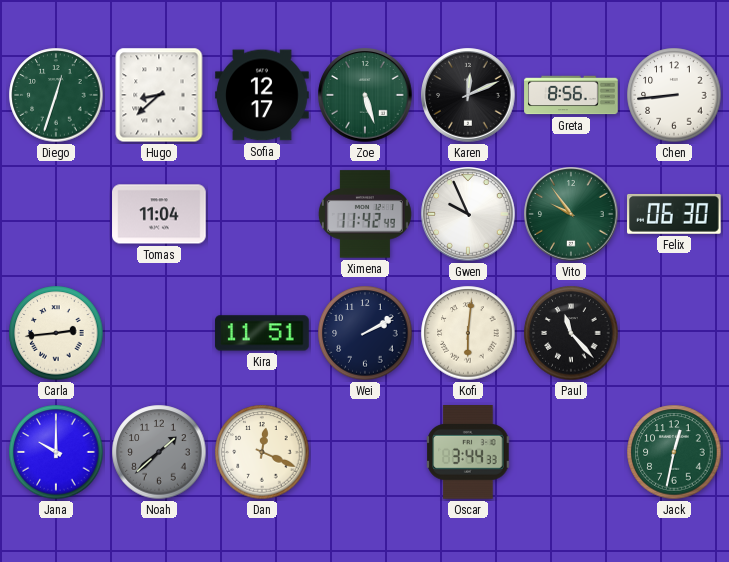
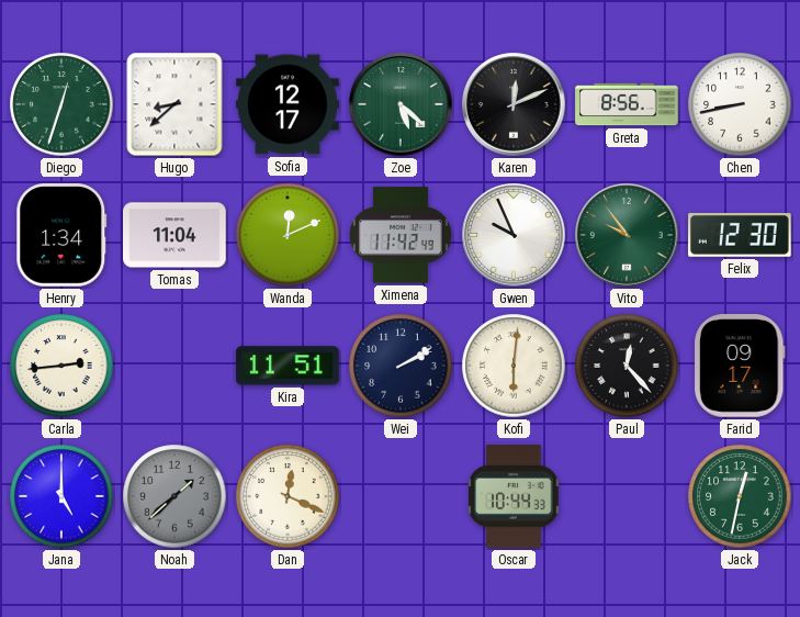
Zoe: 5:27 -> 5:22
Chen: 8:44 -> 8:43
Henry: none -> 1:34
Wanda: none -> 12:11
Felix: 06:30 -> 12:30
Paul: 11:23 -> 12:23
Farid: none -> 09:17
Jana: 10:00 -> 5:00
Oscar: 3:44 -> 10:44
